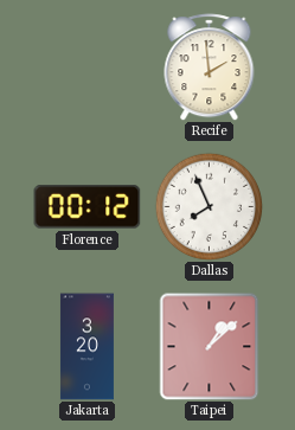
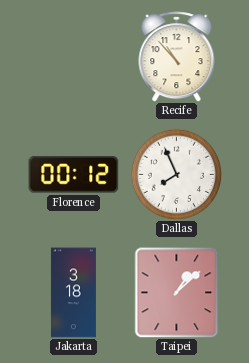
Recife: 1:59 -> 10:53
Jakarta: 3:20 -> 3:18
